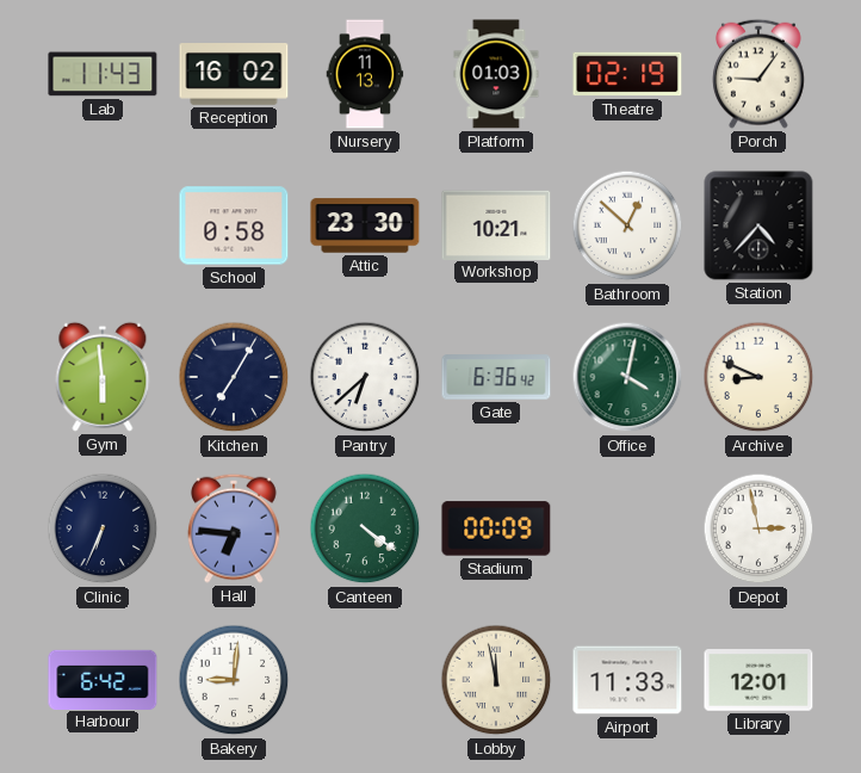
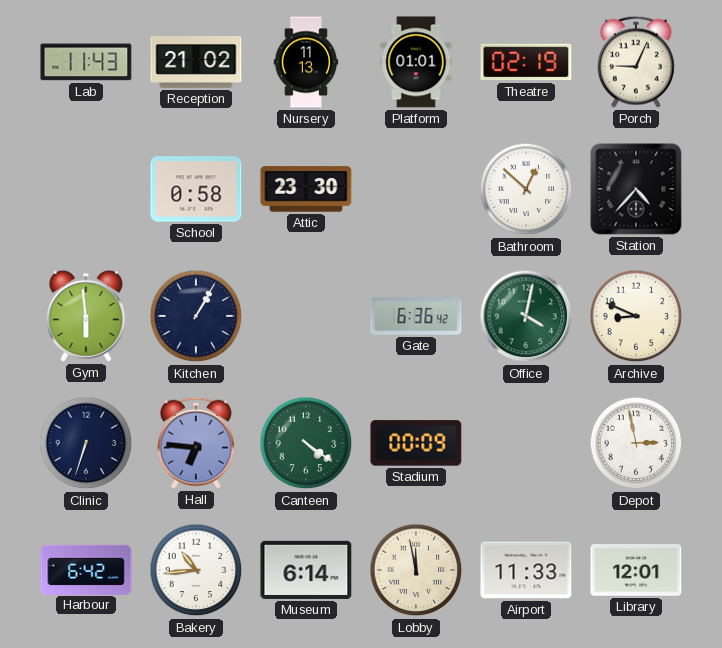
Reception: 16:02 -> 21:02
Platform: 01:03 -> 01:01
Porch: 9:06 -> 9:04
Workshop: 10:21 -> none
Kitchen: 7:05 -> 1:05
Pantry: 6:38 -> none
Clinic: 6:34 -> 6:33
Bakery: 9:01 -> 10:44
Museum: none -> 6:14
